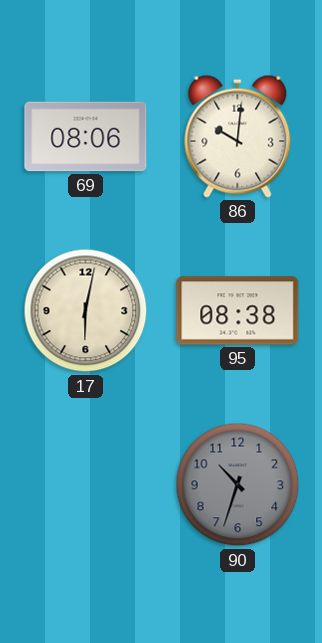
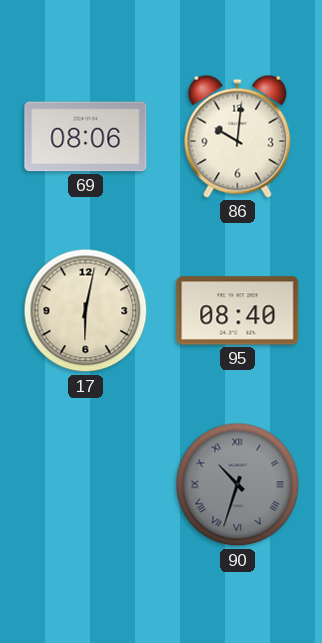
95: 08:38 -> 08:40
90 numerals: Arabic -> Roman
